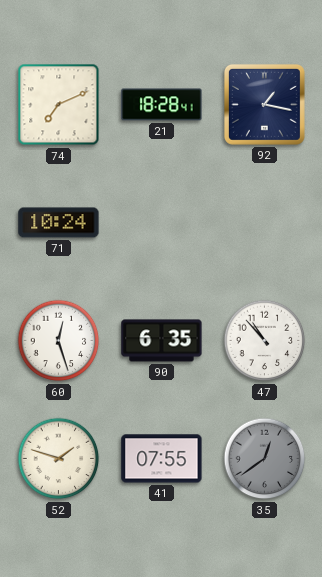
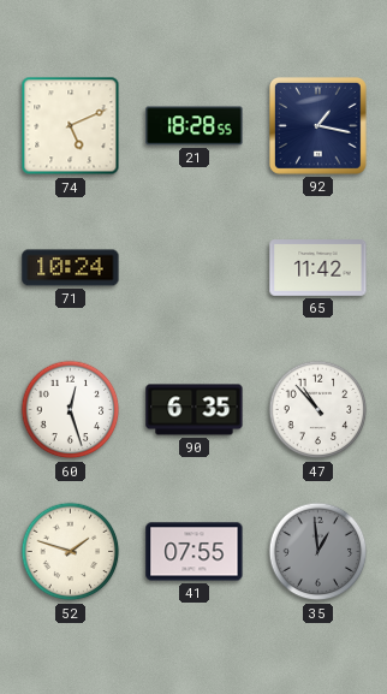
74: 7:11 -> 5:11
21: 18:28:41 -> 18:28:55
65: none -> 11:42
35: 12:39 -> 12:59
